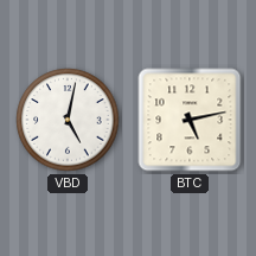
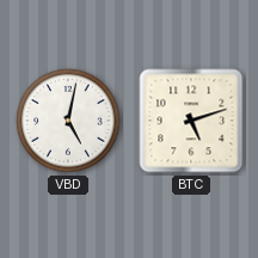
BTC: 5:13 -> 5:12
